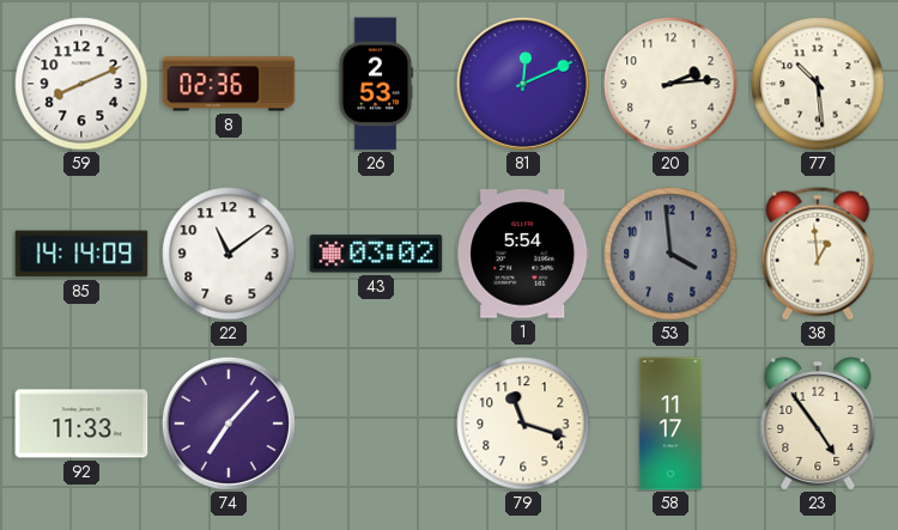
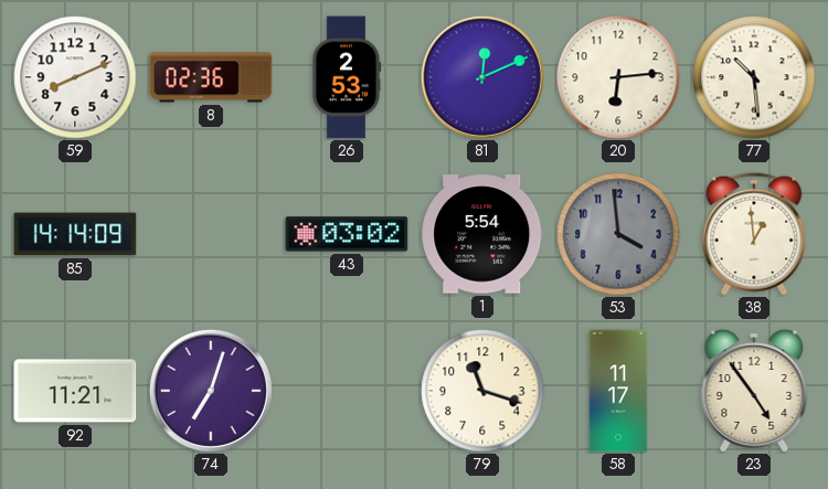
20: 2:14 -> 6:14
22: 11:09 -> none
92: 11:33 -> 11:21
74: 7:07 -> 7:03
